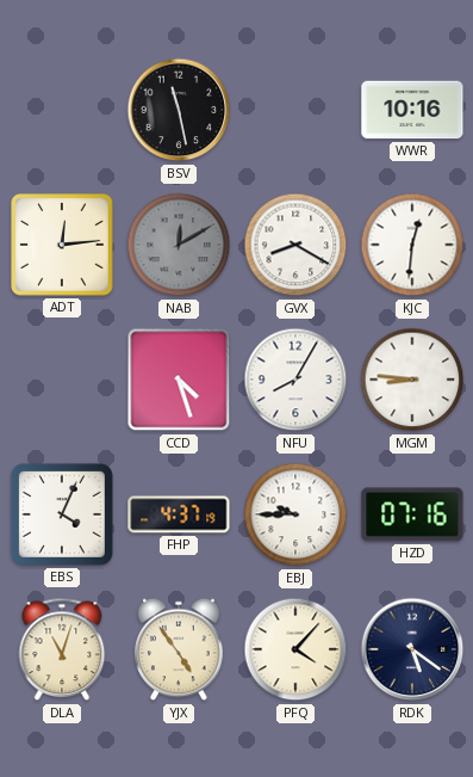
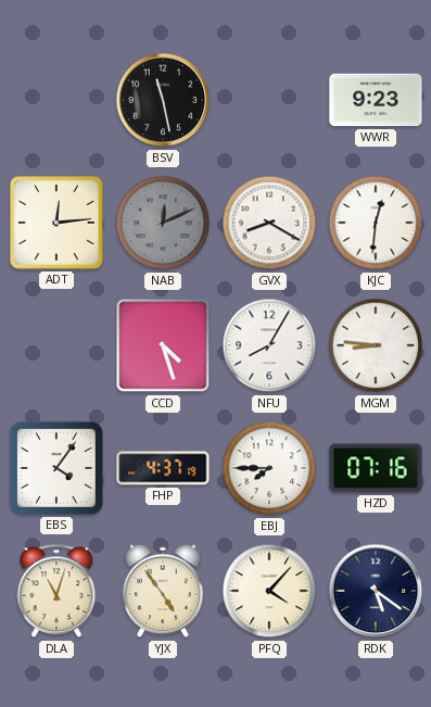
WWR: 10:16 -> 9:23
NAB: 12:10 -> 12:11
EBS: 4:04 -> 4:06
EBJ: 9:45 -> 7:45
